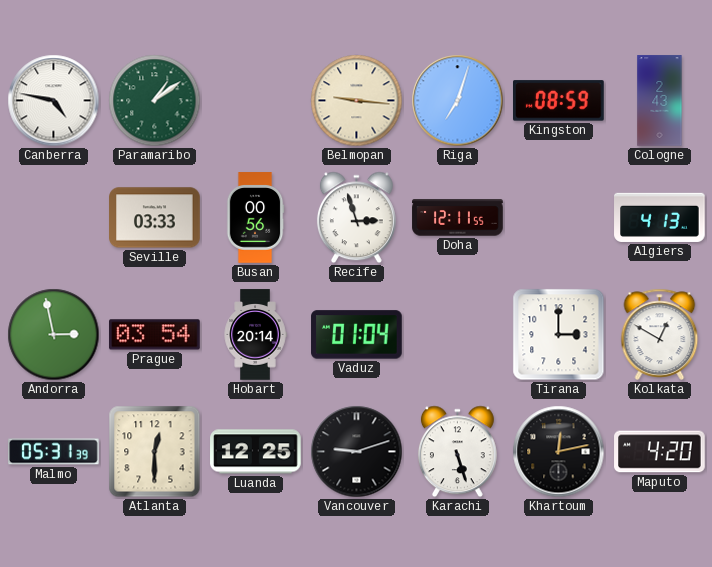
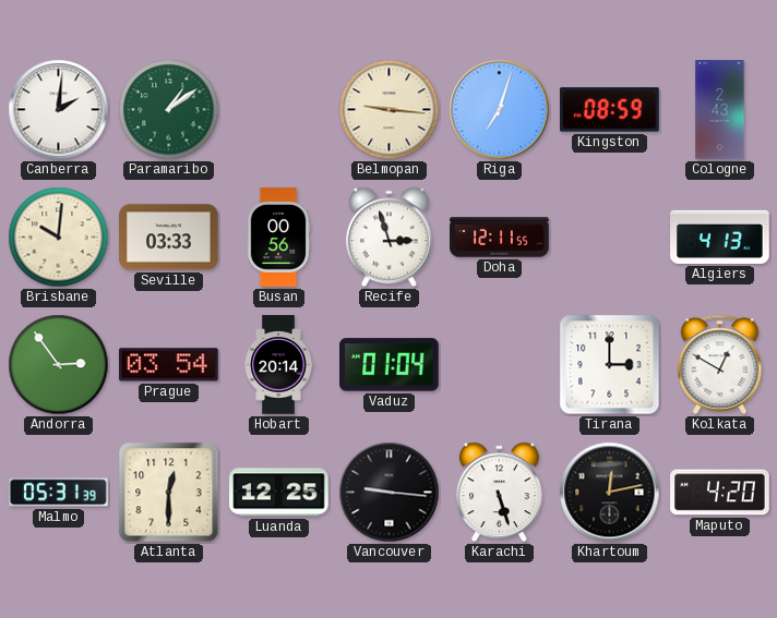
Canberra: 4:47 -> 2:01
Brisbane: none -> 10:01
Andorra: 2:58 -> 2:54
Vancouver: 9:12 -> 9:16
